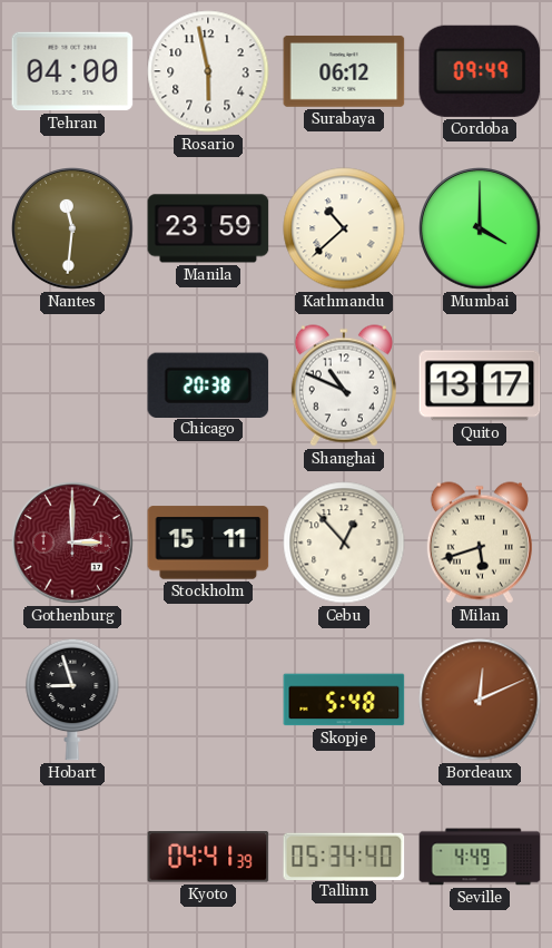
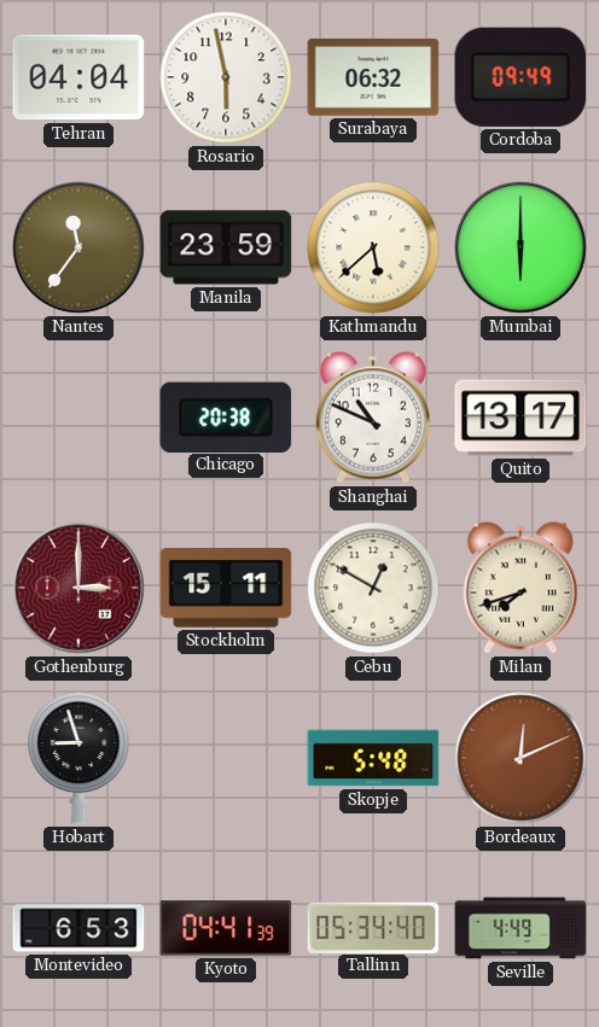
Tehran: 04:00 -> 04:04
Surabaya: 06:12 -> 06:32
Nantes: 11:31 -> 11:36
Kathmandu: 10:38 -> 5:38
Mumbai: 4:00 -> 6:00
Cebu: 12:53 -> 12:50
Milan: 5:42 -> 7:42
Montevideo: none -> 6:53
